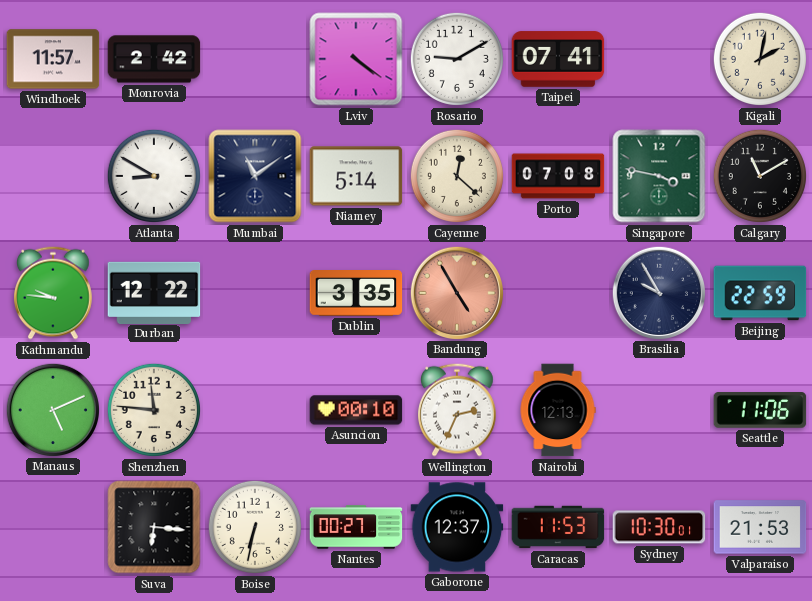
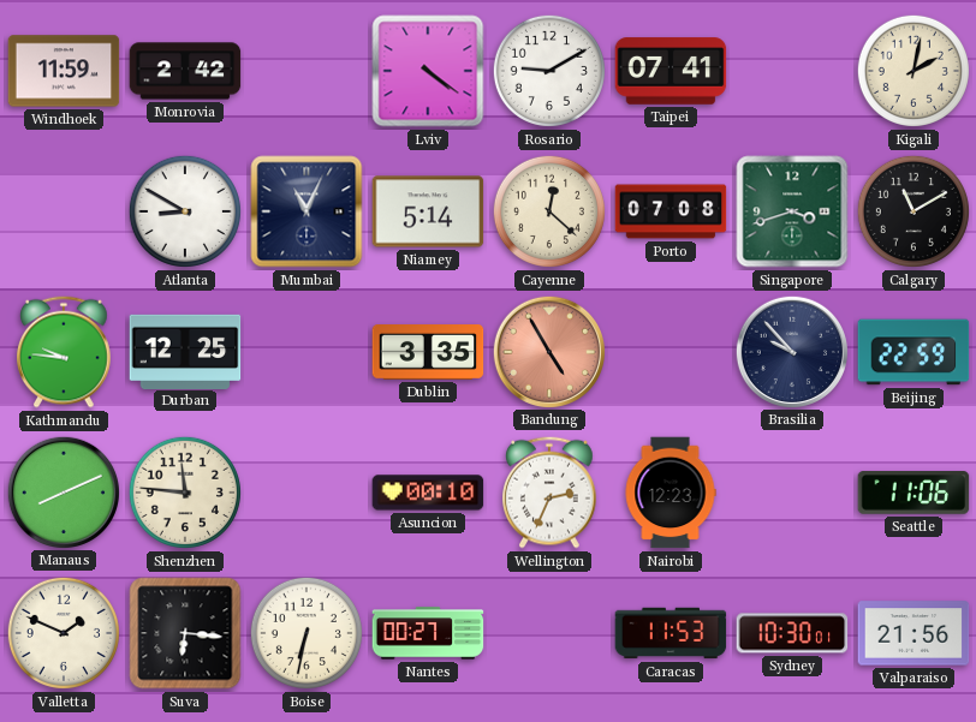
Windhoek: 11:57 -> 11:59
Mumbai: 11:09 -> 11:04
Singapore: 3:47 -> 3:42
Durban: 12:22 -> 12:25
Brasilia: 9:55 -> 9:53
Manaus: 5:11 -> 8:11
Nairobi: 12:13 -> 12:23
Valletta: none -> 1:49
Gaborone: 12:37 -> none
Valparaiso: 21:53 -> 21:56
